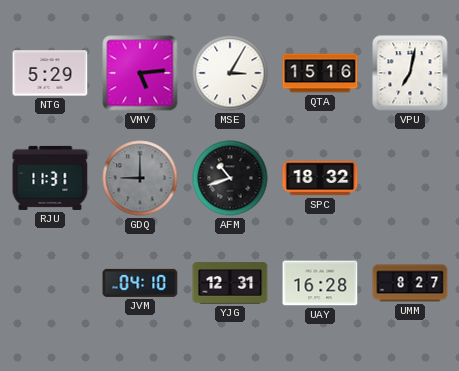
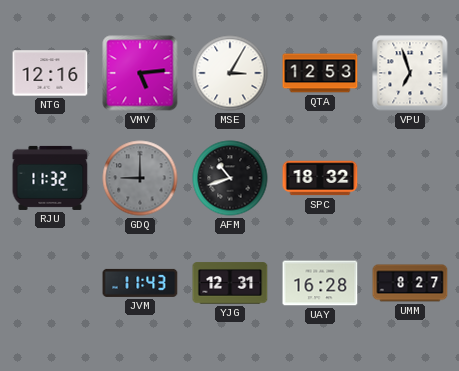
NTG: 5:29 -> 12:16
QTA: 15:16 -> 12:53
VPU: 7:02 -> 6:57
RJU: 11:31 -> 11:32
JVM: 04:10 -> 11:43
